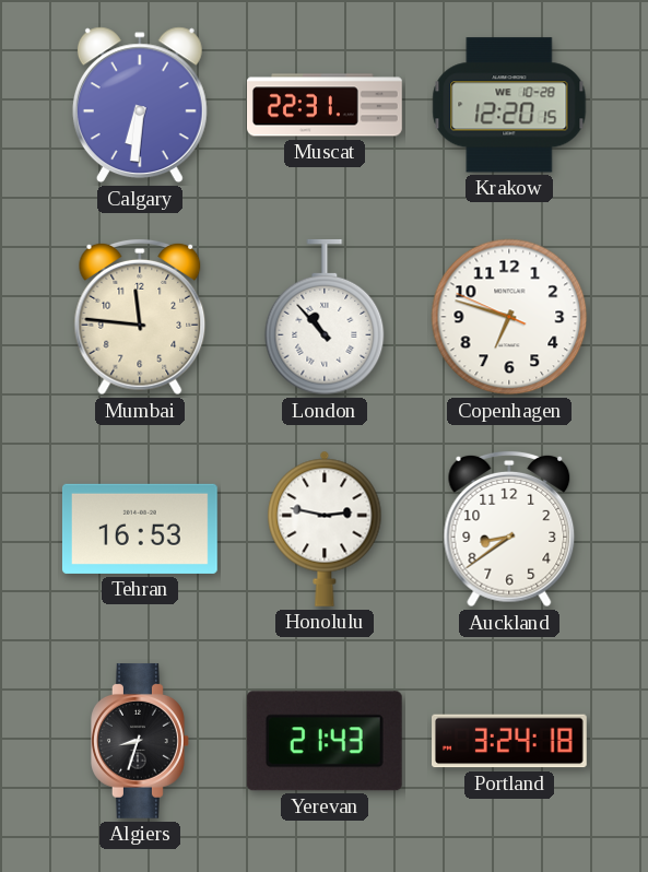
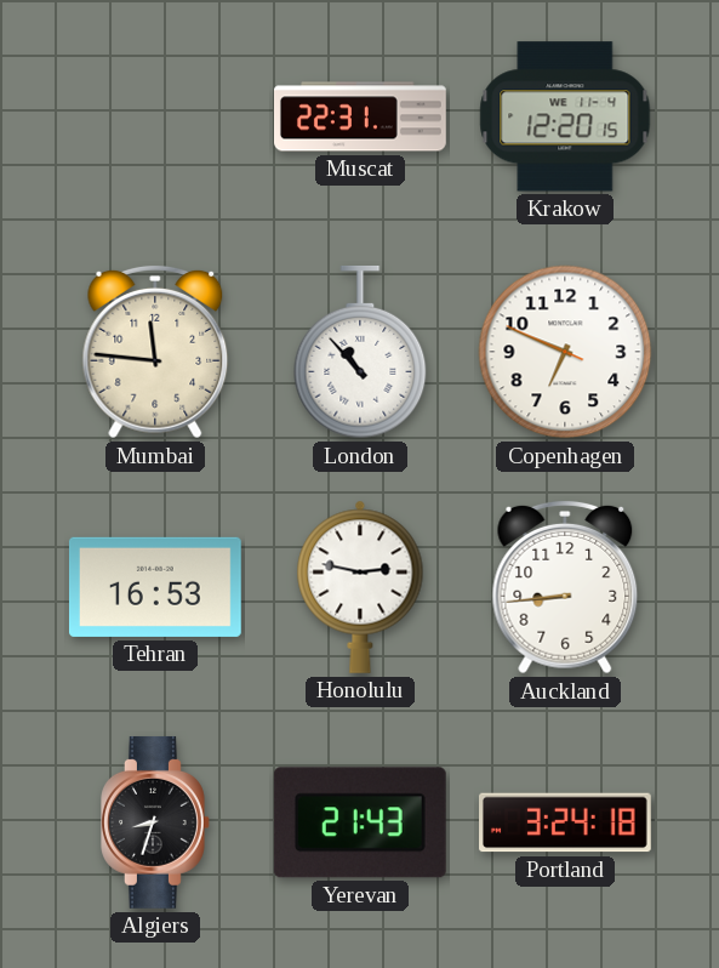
Calgary: 6:31 -> none
Krakow date: WE 10-28 -> WE 11-4
Copenhagen: 6:47 -> 6:48
Auckland: 8:39 -> 8:44
